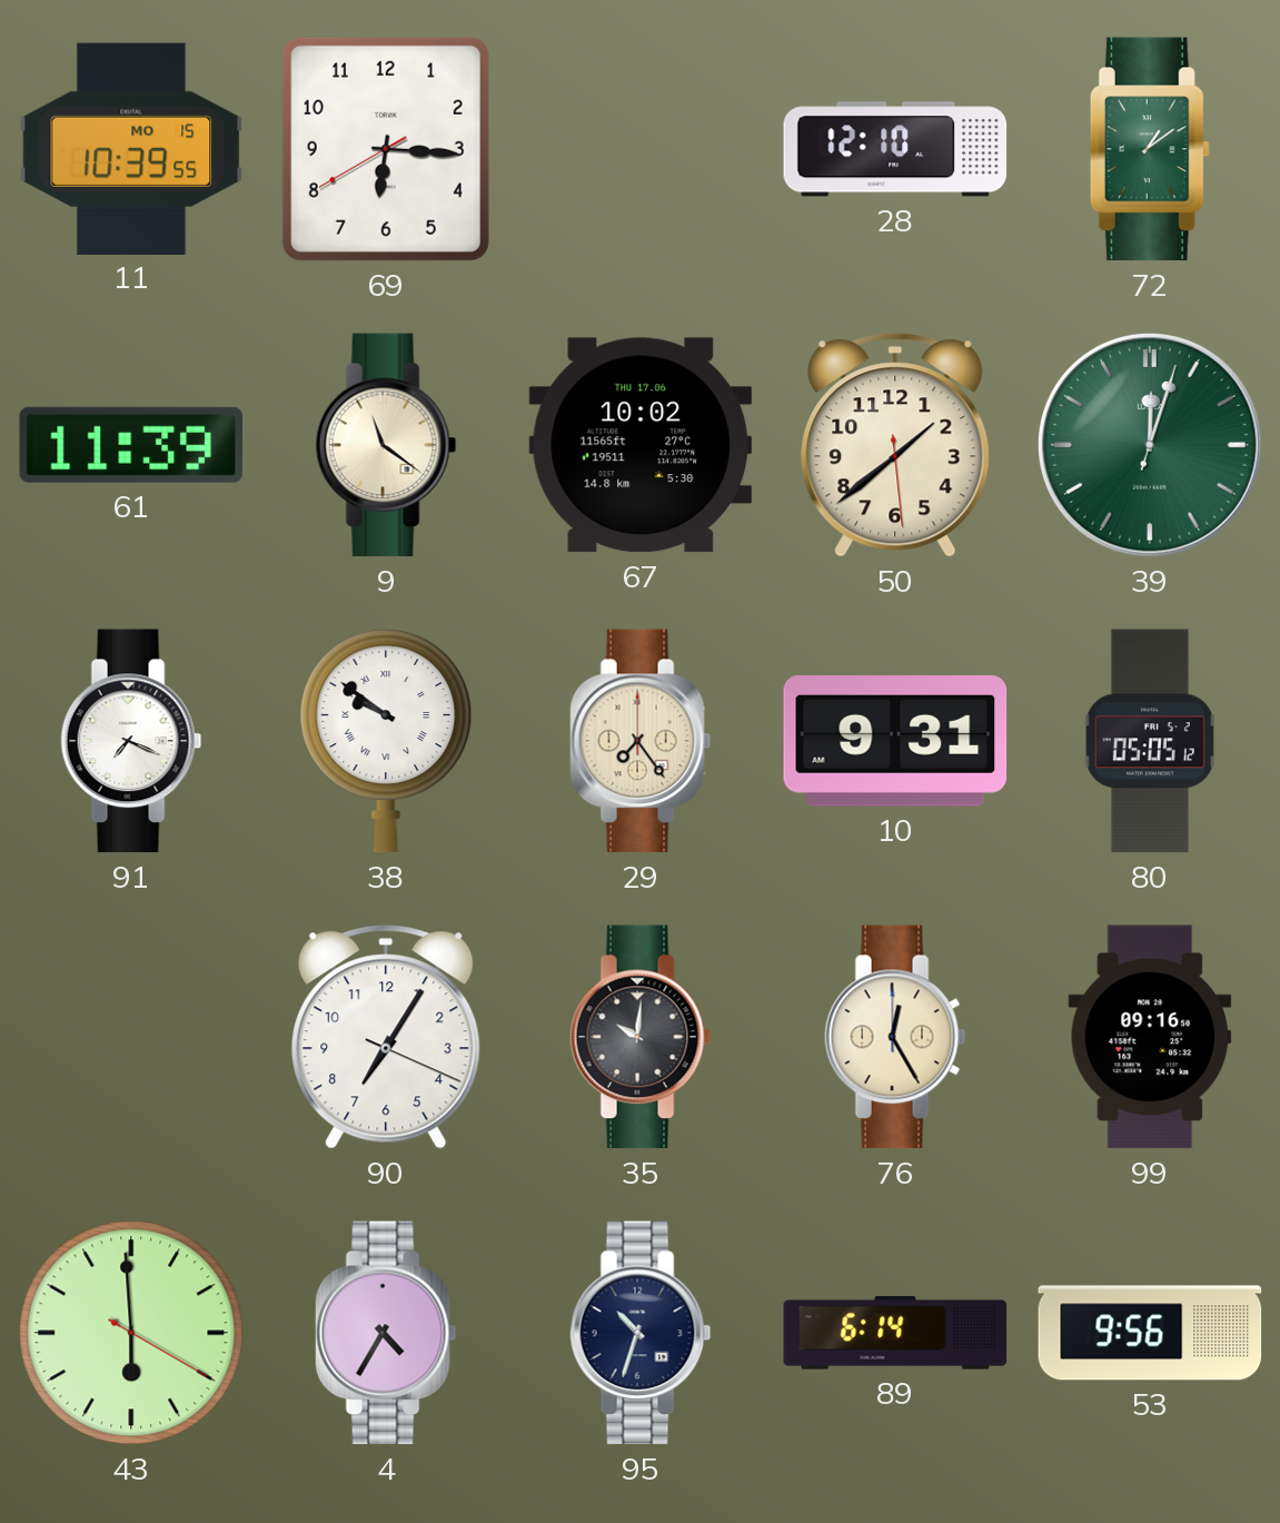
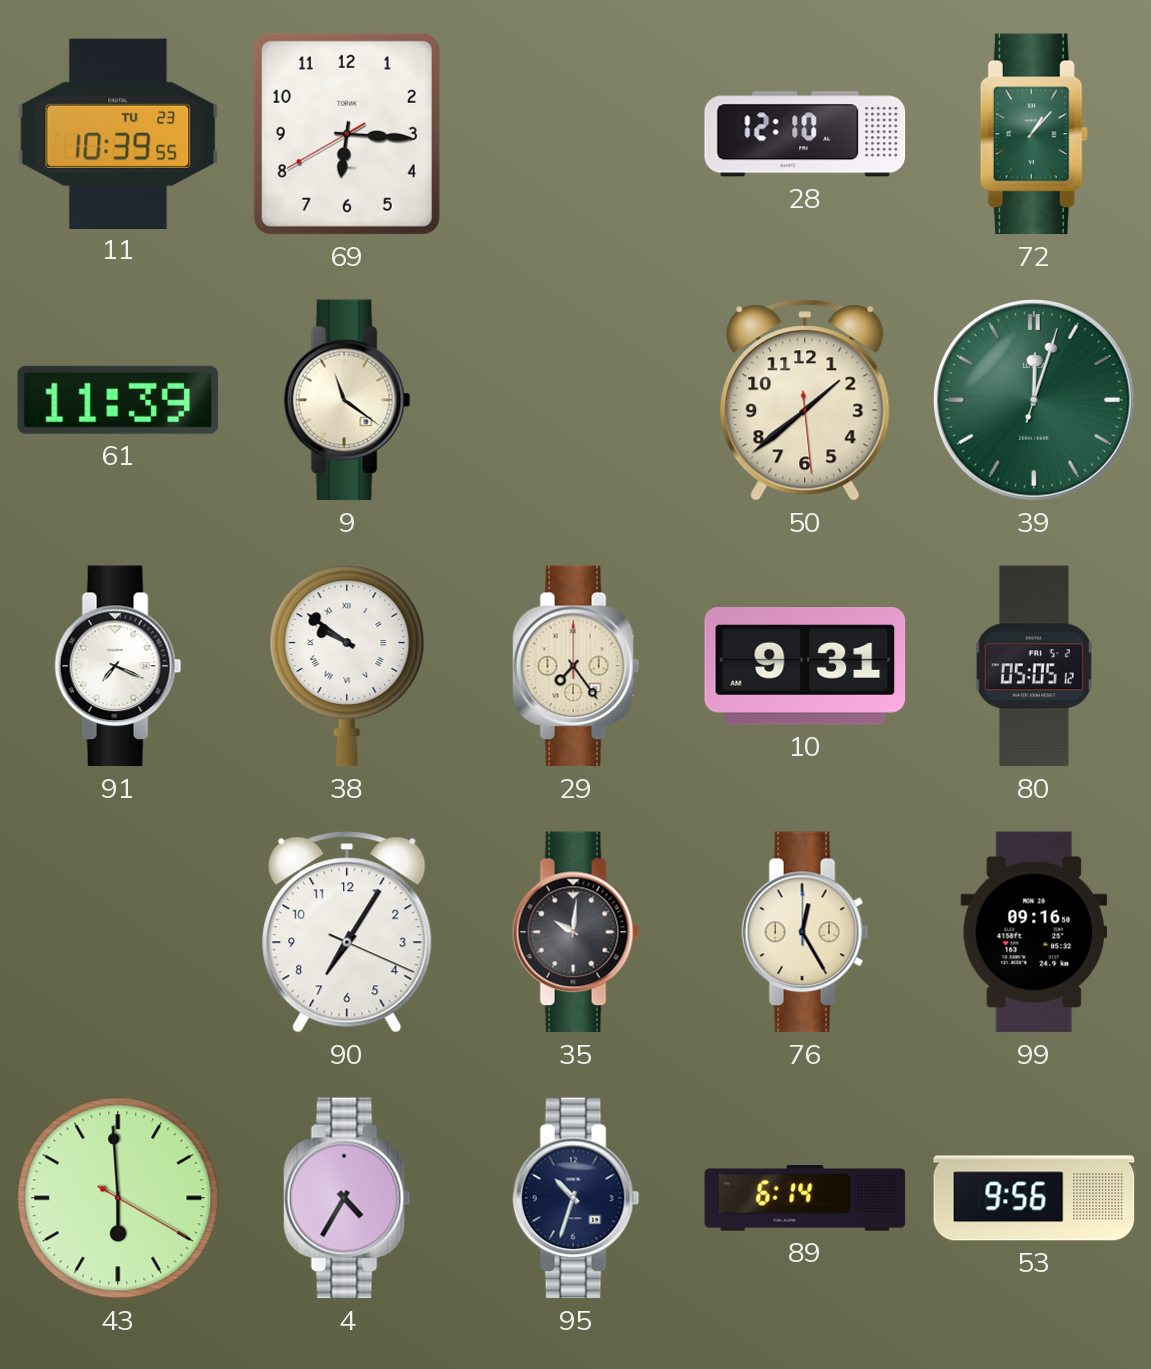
11 date: MO 15 -> TU 23
72: 1:09 -> 1:07
67: 10:02 -> none
